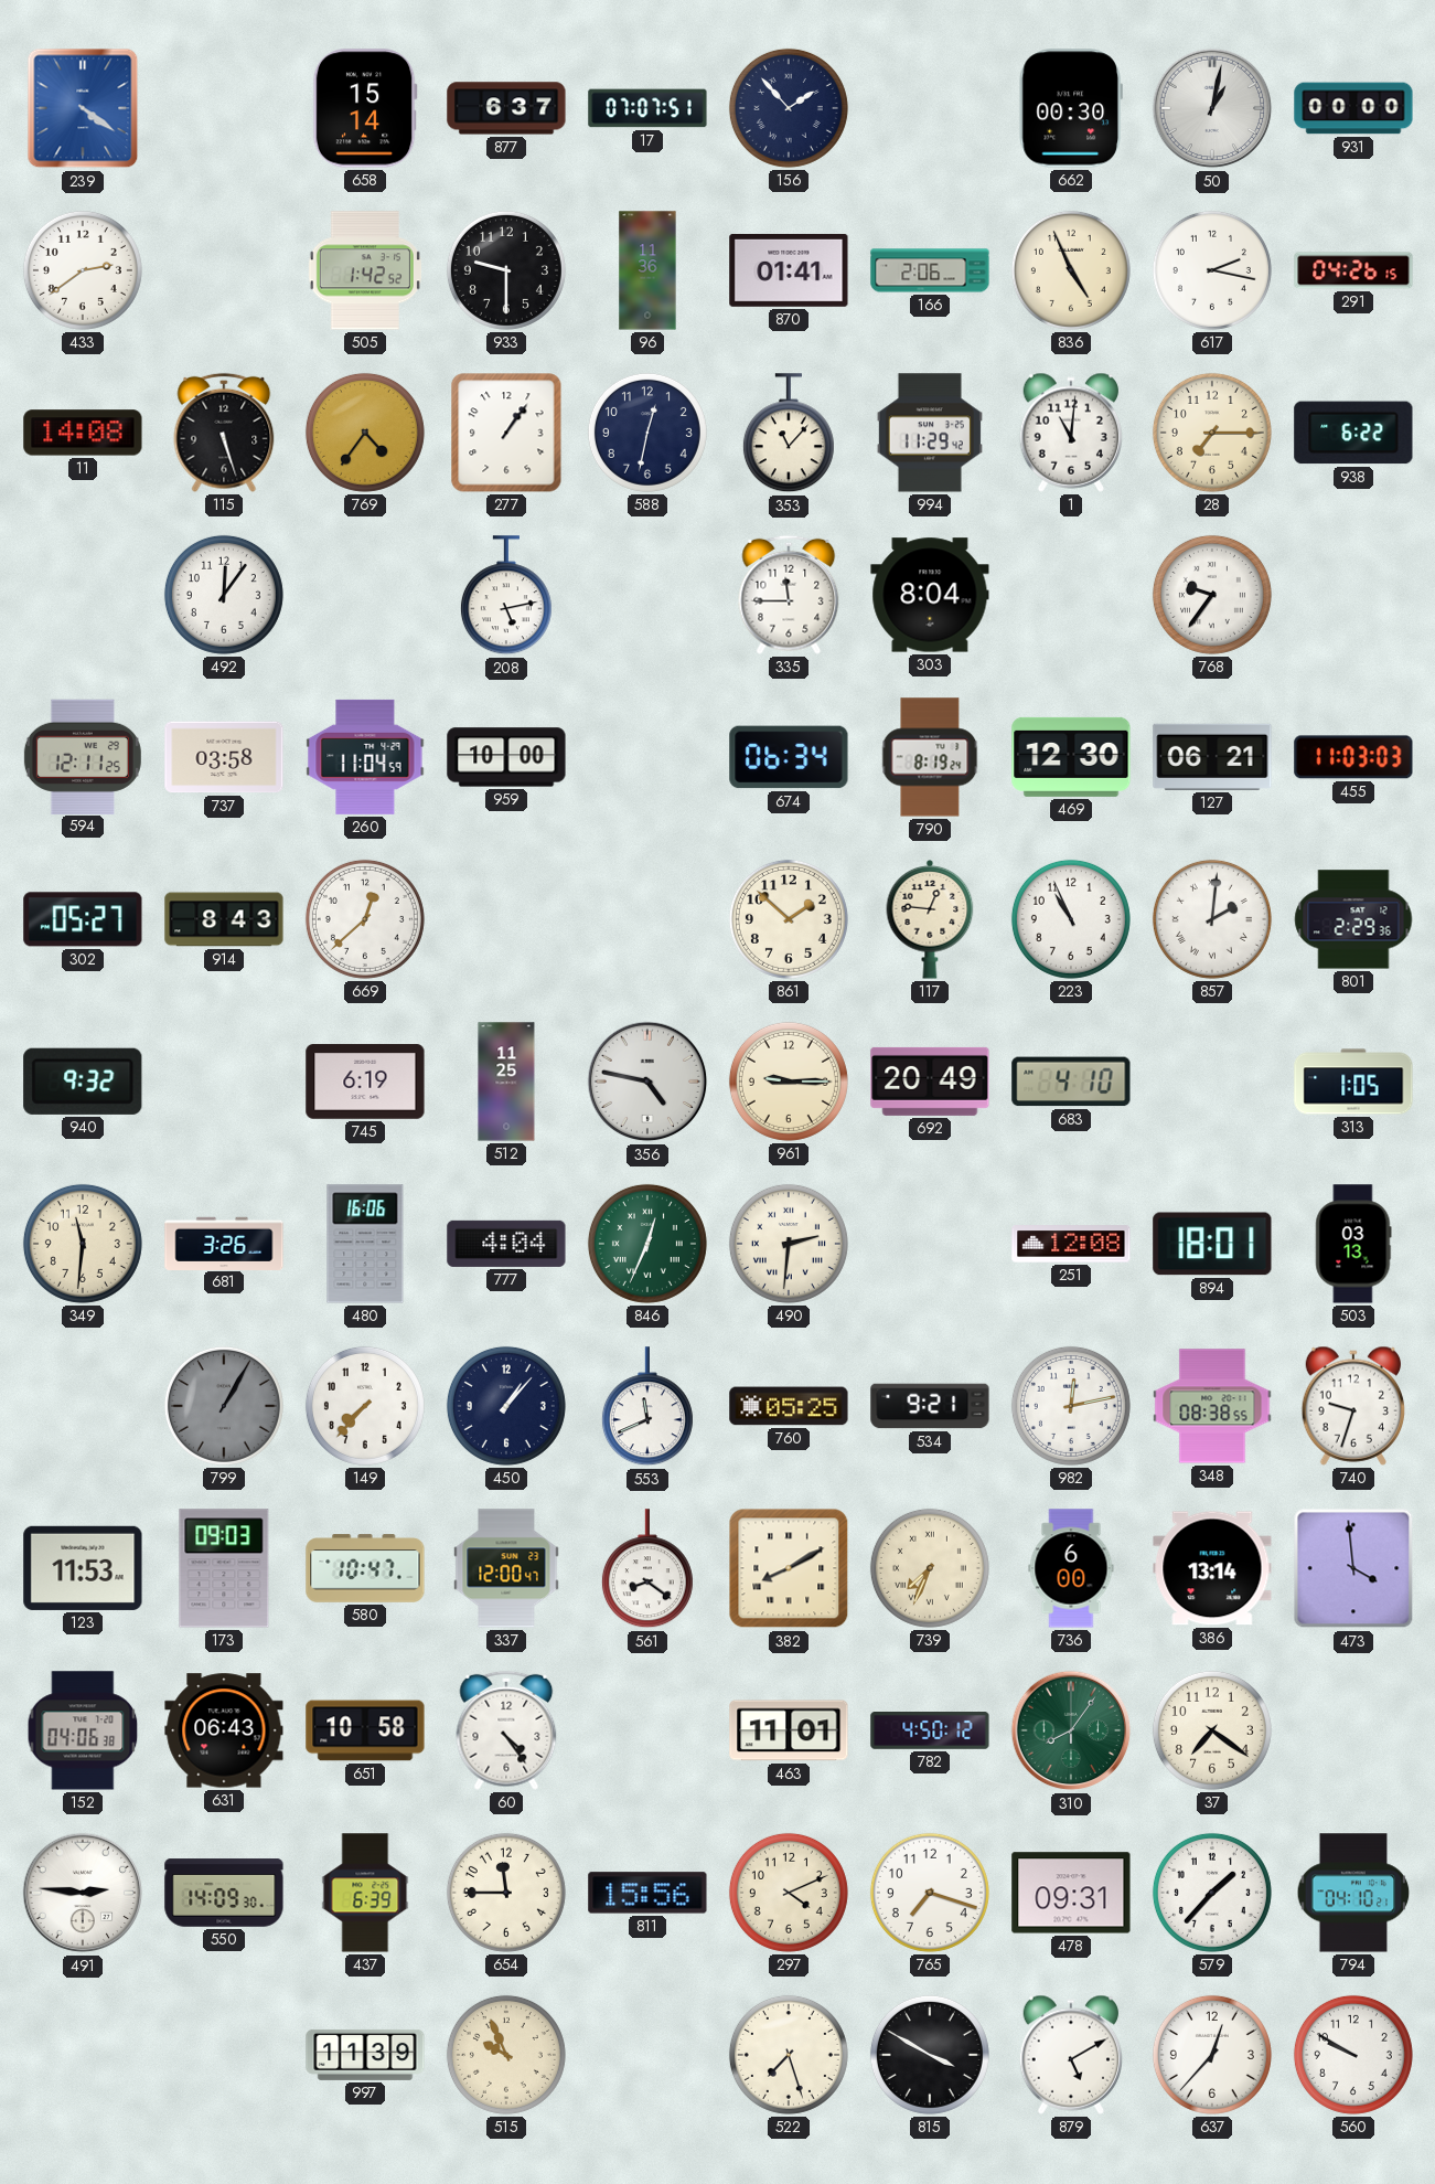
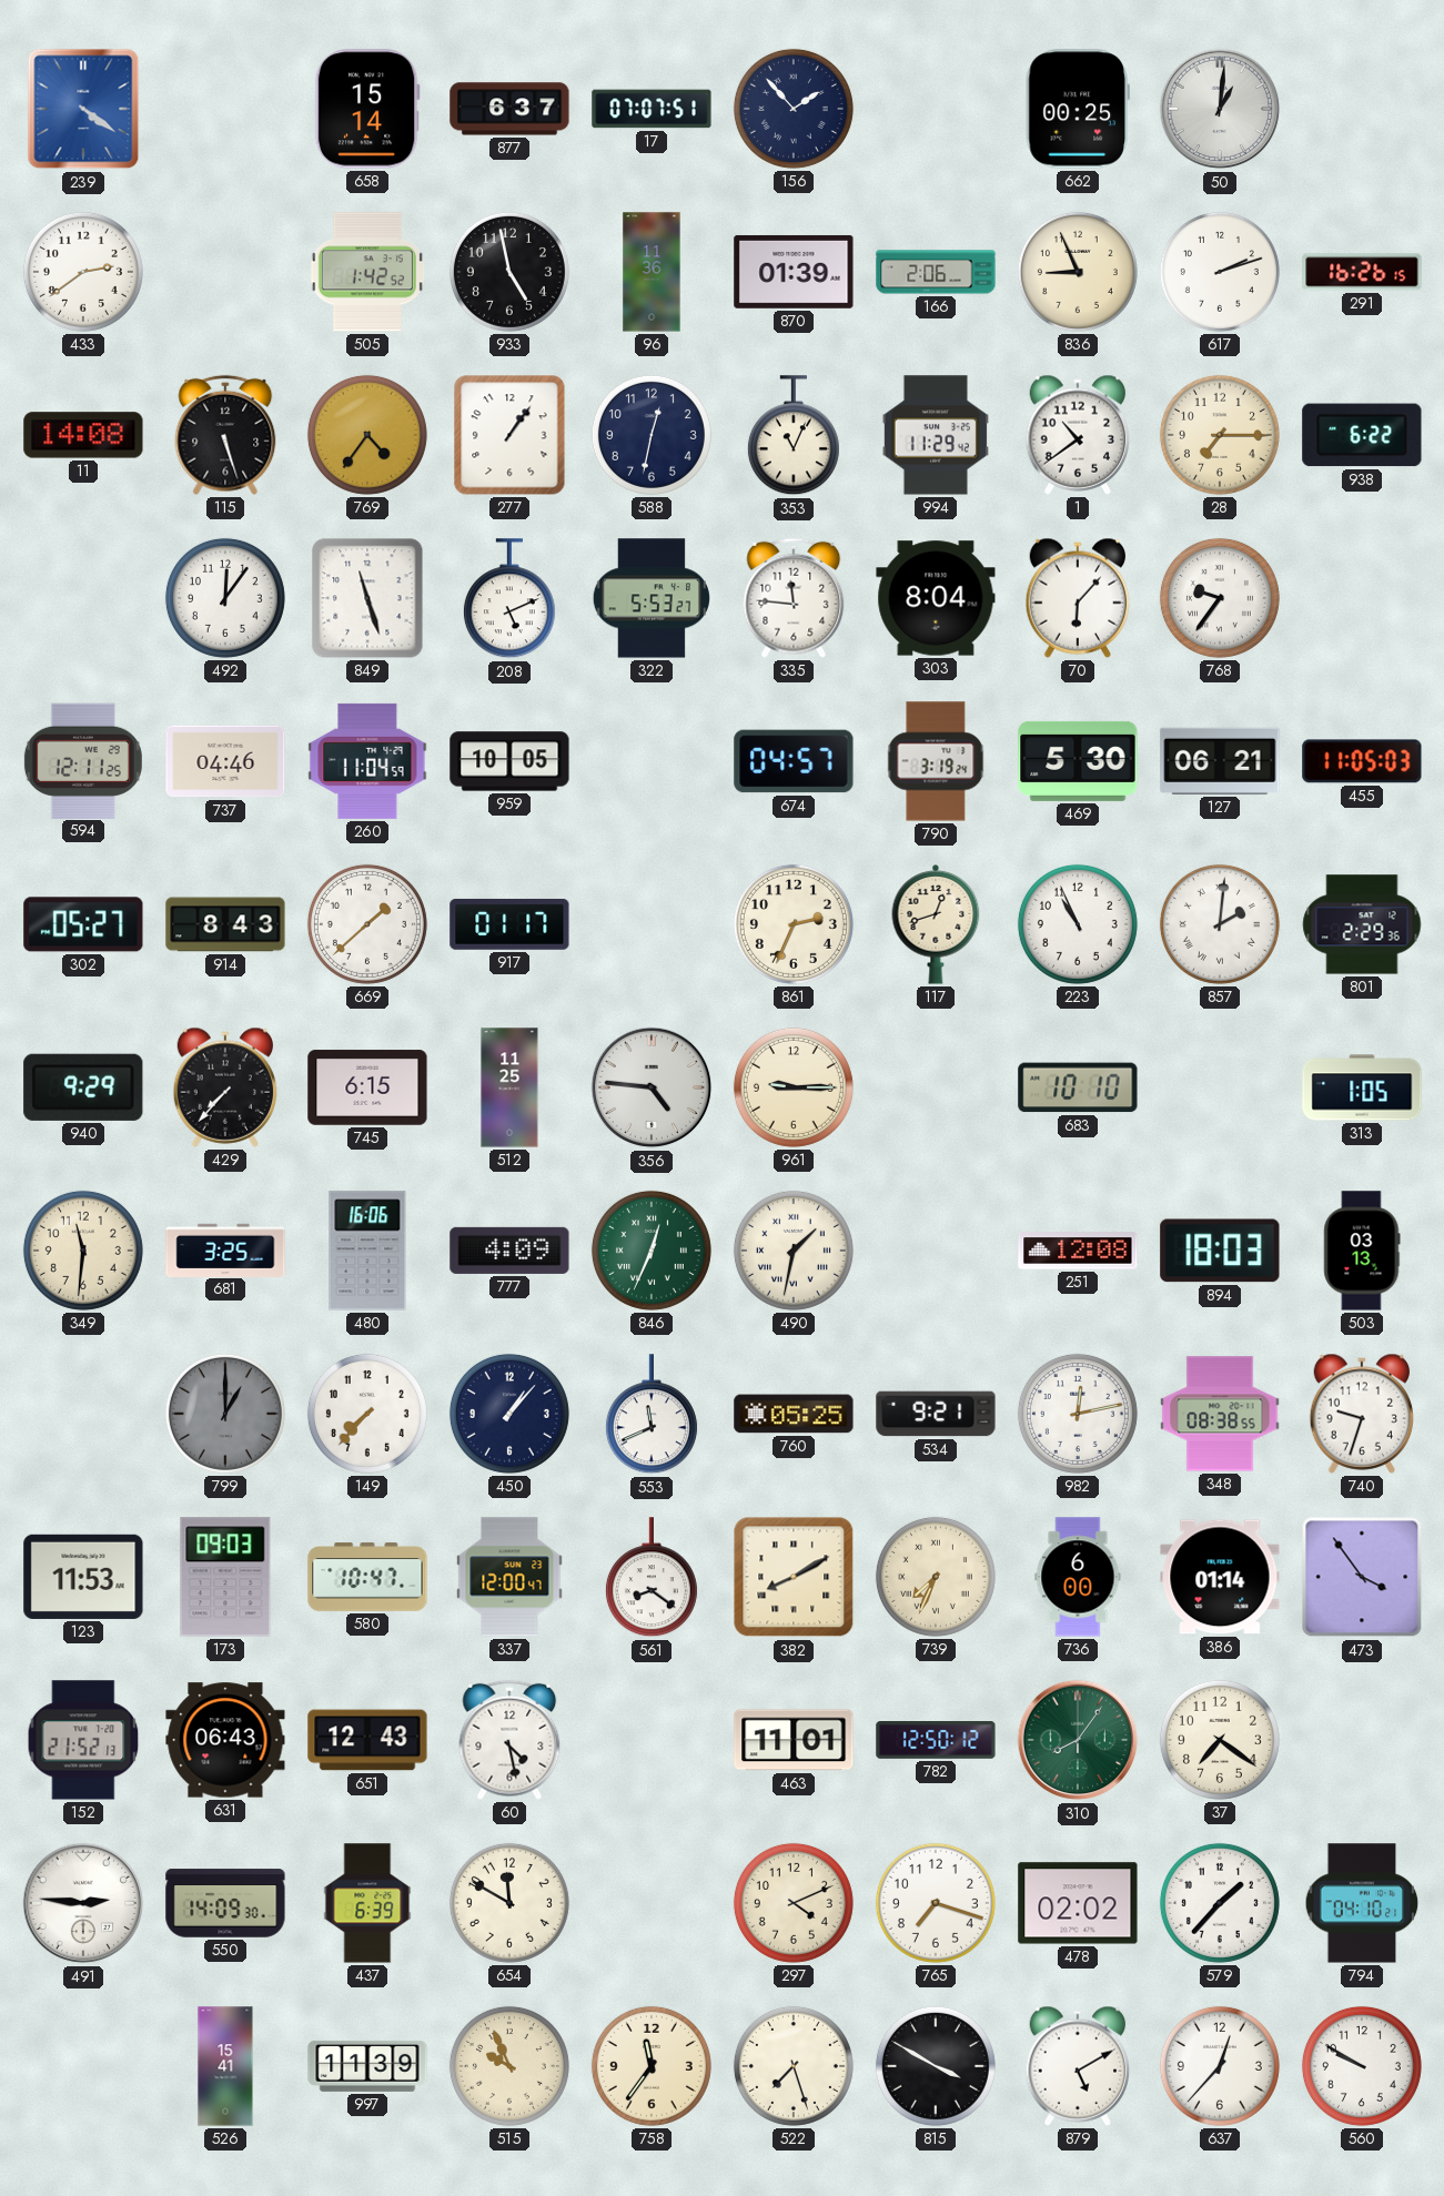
662: 00:30 -> 00:25
50: 1:02 -> 1:01
931: 00:00 -> none
933: 9:30 -> 4:58
870: 01:41 -> 01:39
836: 4:56 -> 8:56
617: 2:17 -> 2:12
291: 04:26 -> 16:26
353: 11:07 -> 11:04
1: 11:01 -> 10:39
849: none -> 11:27
208: 5:13 -> 5:11
322: none -> 5:53
335: 11:45 -> 11:46
70: none -> 6:07
737: 03:58 -> 04:46
959: 10:00 -> 10:05
674: 06:34 -> 04:57
790: 8:19 -> 3:19
469: 12:30 -> 5:30
455: 11:03 -> 11:05
669: 12:38 -> 1:38
917: none -> 01:17
861: 1:52 -> 2:34
117: 12:46 -> 12:42
940: 9:32 -> 9:29
429: none -> 7:37
745: 6:19 -> 6:15
356: 4:47 -> 4:46
692: 20:49 -> none
683: 4:10 -> 10:10
681: 3:26 -> 3:25
777: 4:04 -> 4:09
490: 2:31 -> 1:32
894: 18:01 -> 18:03
799: 1:05 -> 1:00
386: 13:14 -> 01:14
473: 3:59 -> 3:54
152: 04:06 -> 21:52
651: 10:58 -> 12:43
60: 4:24 -> 4:28
782: 4:50 -> 12:50
654: 11:45 -> 11:50
811: 15:56 -> none
478: 09:31 -> 02:02
526: none -> 15:41
758: none -> 11:36
